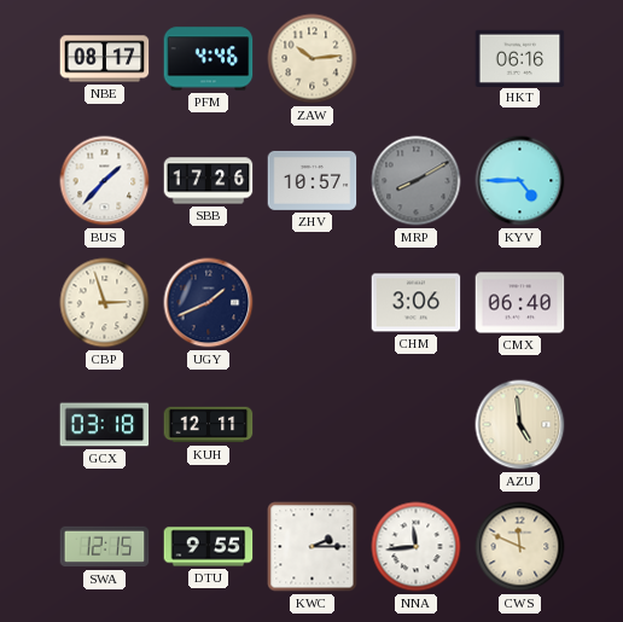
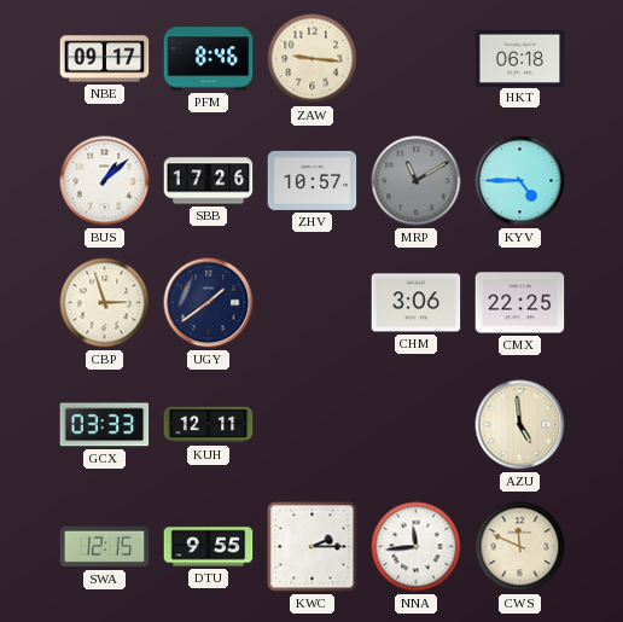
NBE: 08:17 -> 09:17
PFM: 4:46 -> 8:46
ZAW: 10:14 -> 9:16
HKT: 06:16 -> 06:18
BUS: 1:37 -> 1:08
MRP: 8:10 -> 11:10
UGY: 1:41 -> 1:39
CMX: 06:40 -> 22:25
GCX: 03:18 -> 03:33
